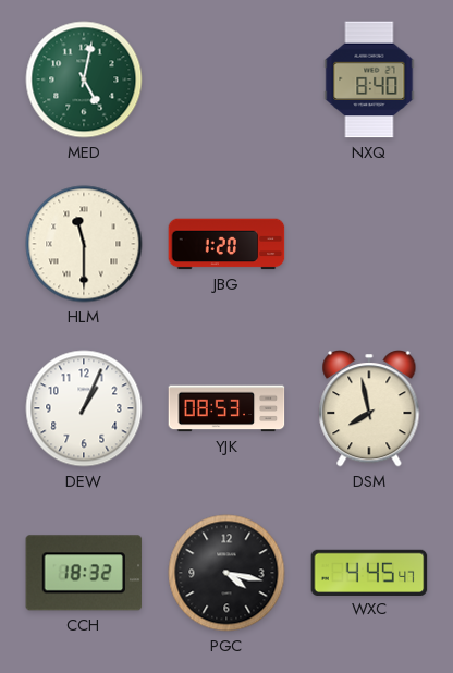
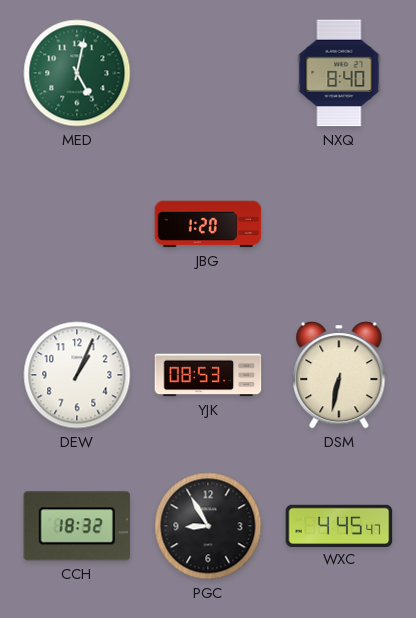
HLM: 11:30 -> none
DSM: 7:58 -> 6:32
PGC: 4:17 -> 8:55
